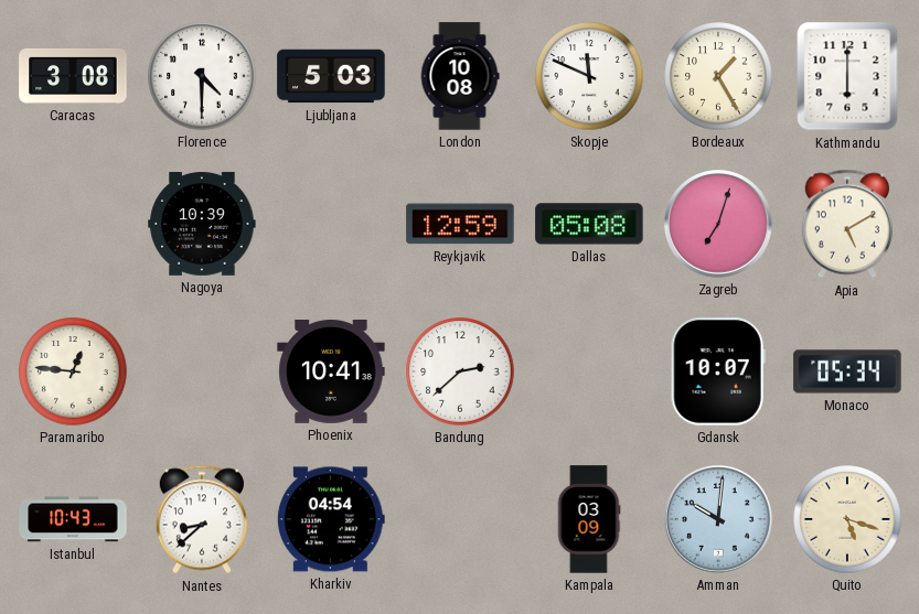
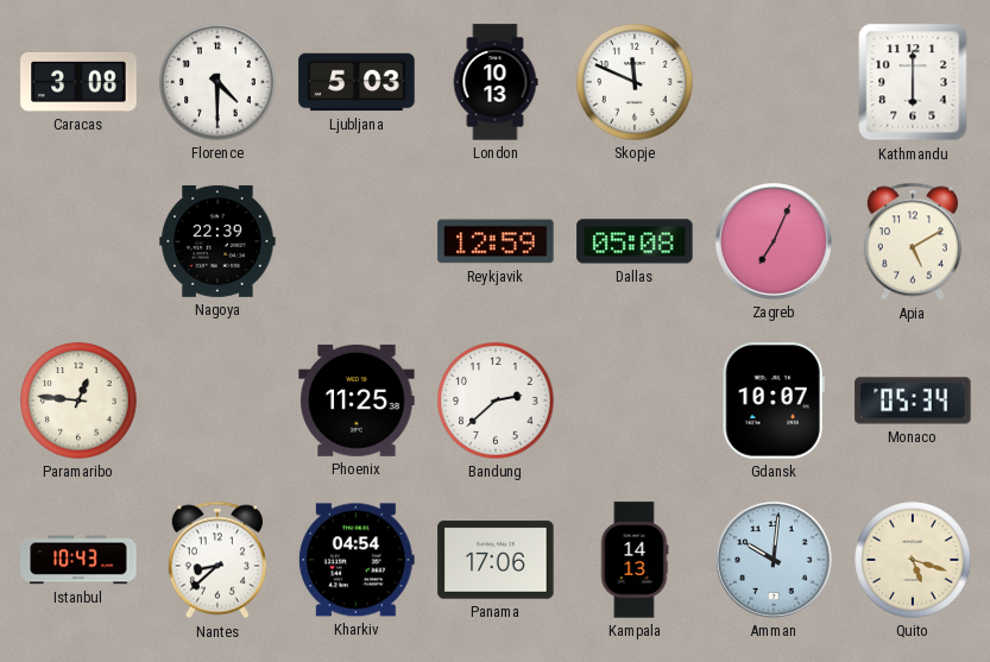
London: 10:08 -> 10:13
Bordeaux: 1:25 -> none
Nagoya: 10:39 -> 22:39
Zagreb: 7:03 -> 7:04
Phoenix: 10:41 -> 11:25
Panama: none -> 17:06
Kampala: 03:09 -> 14:13
